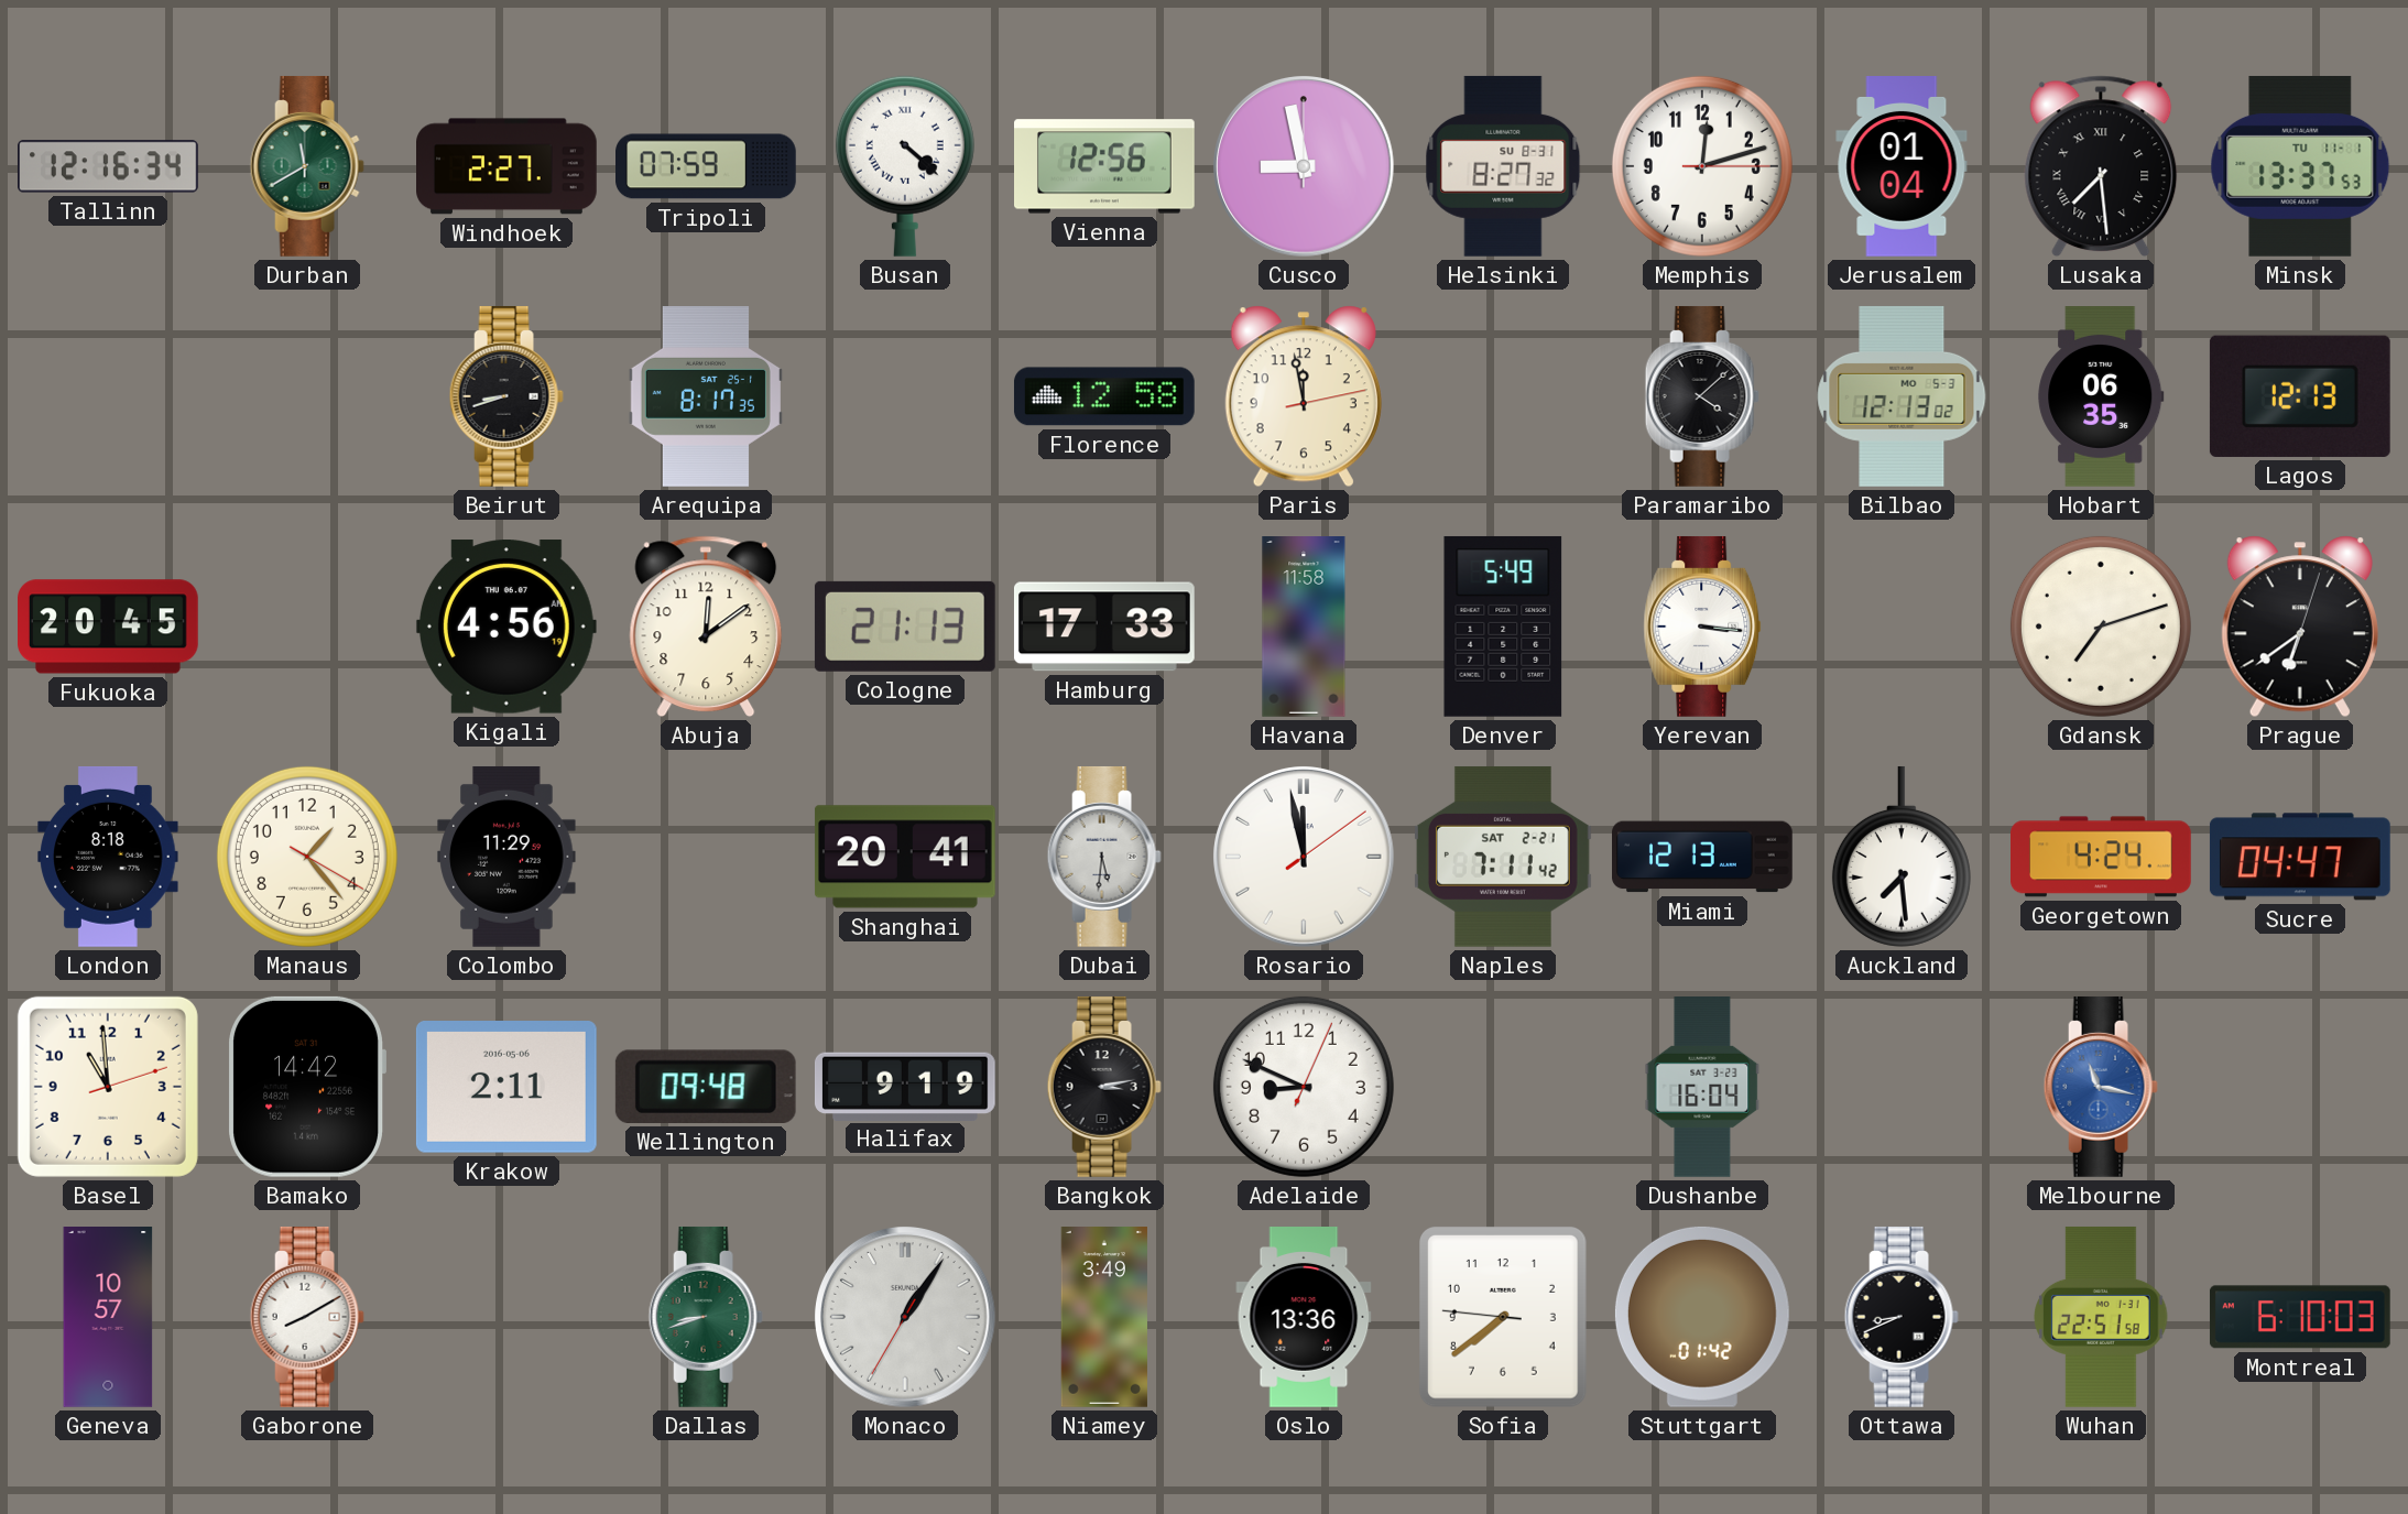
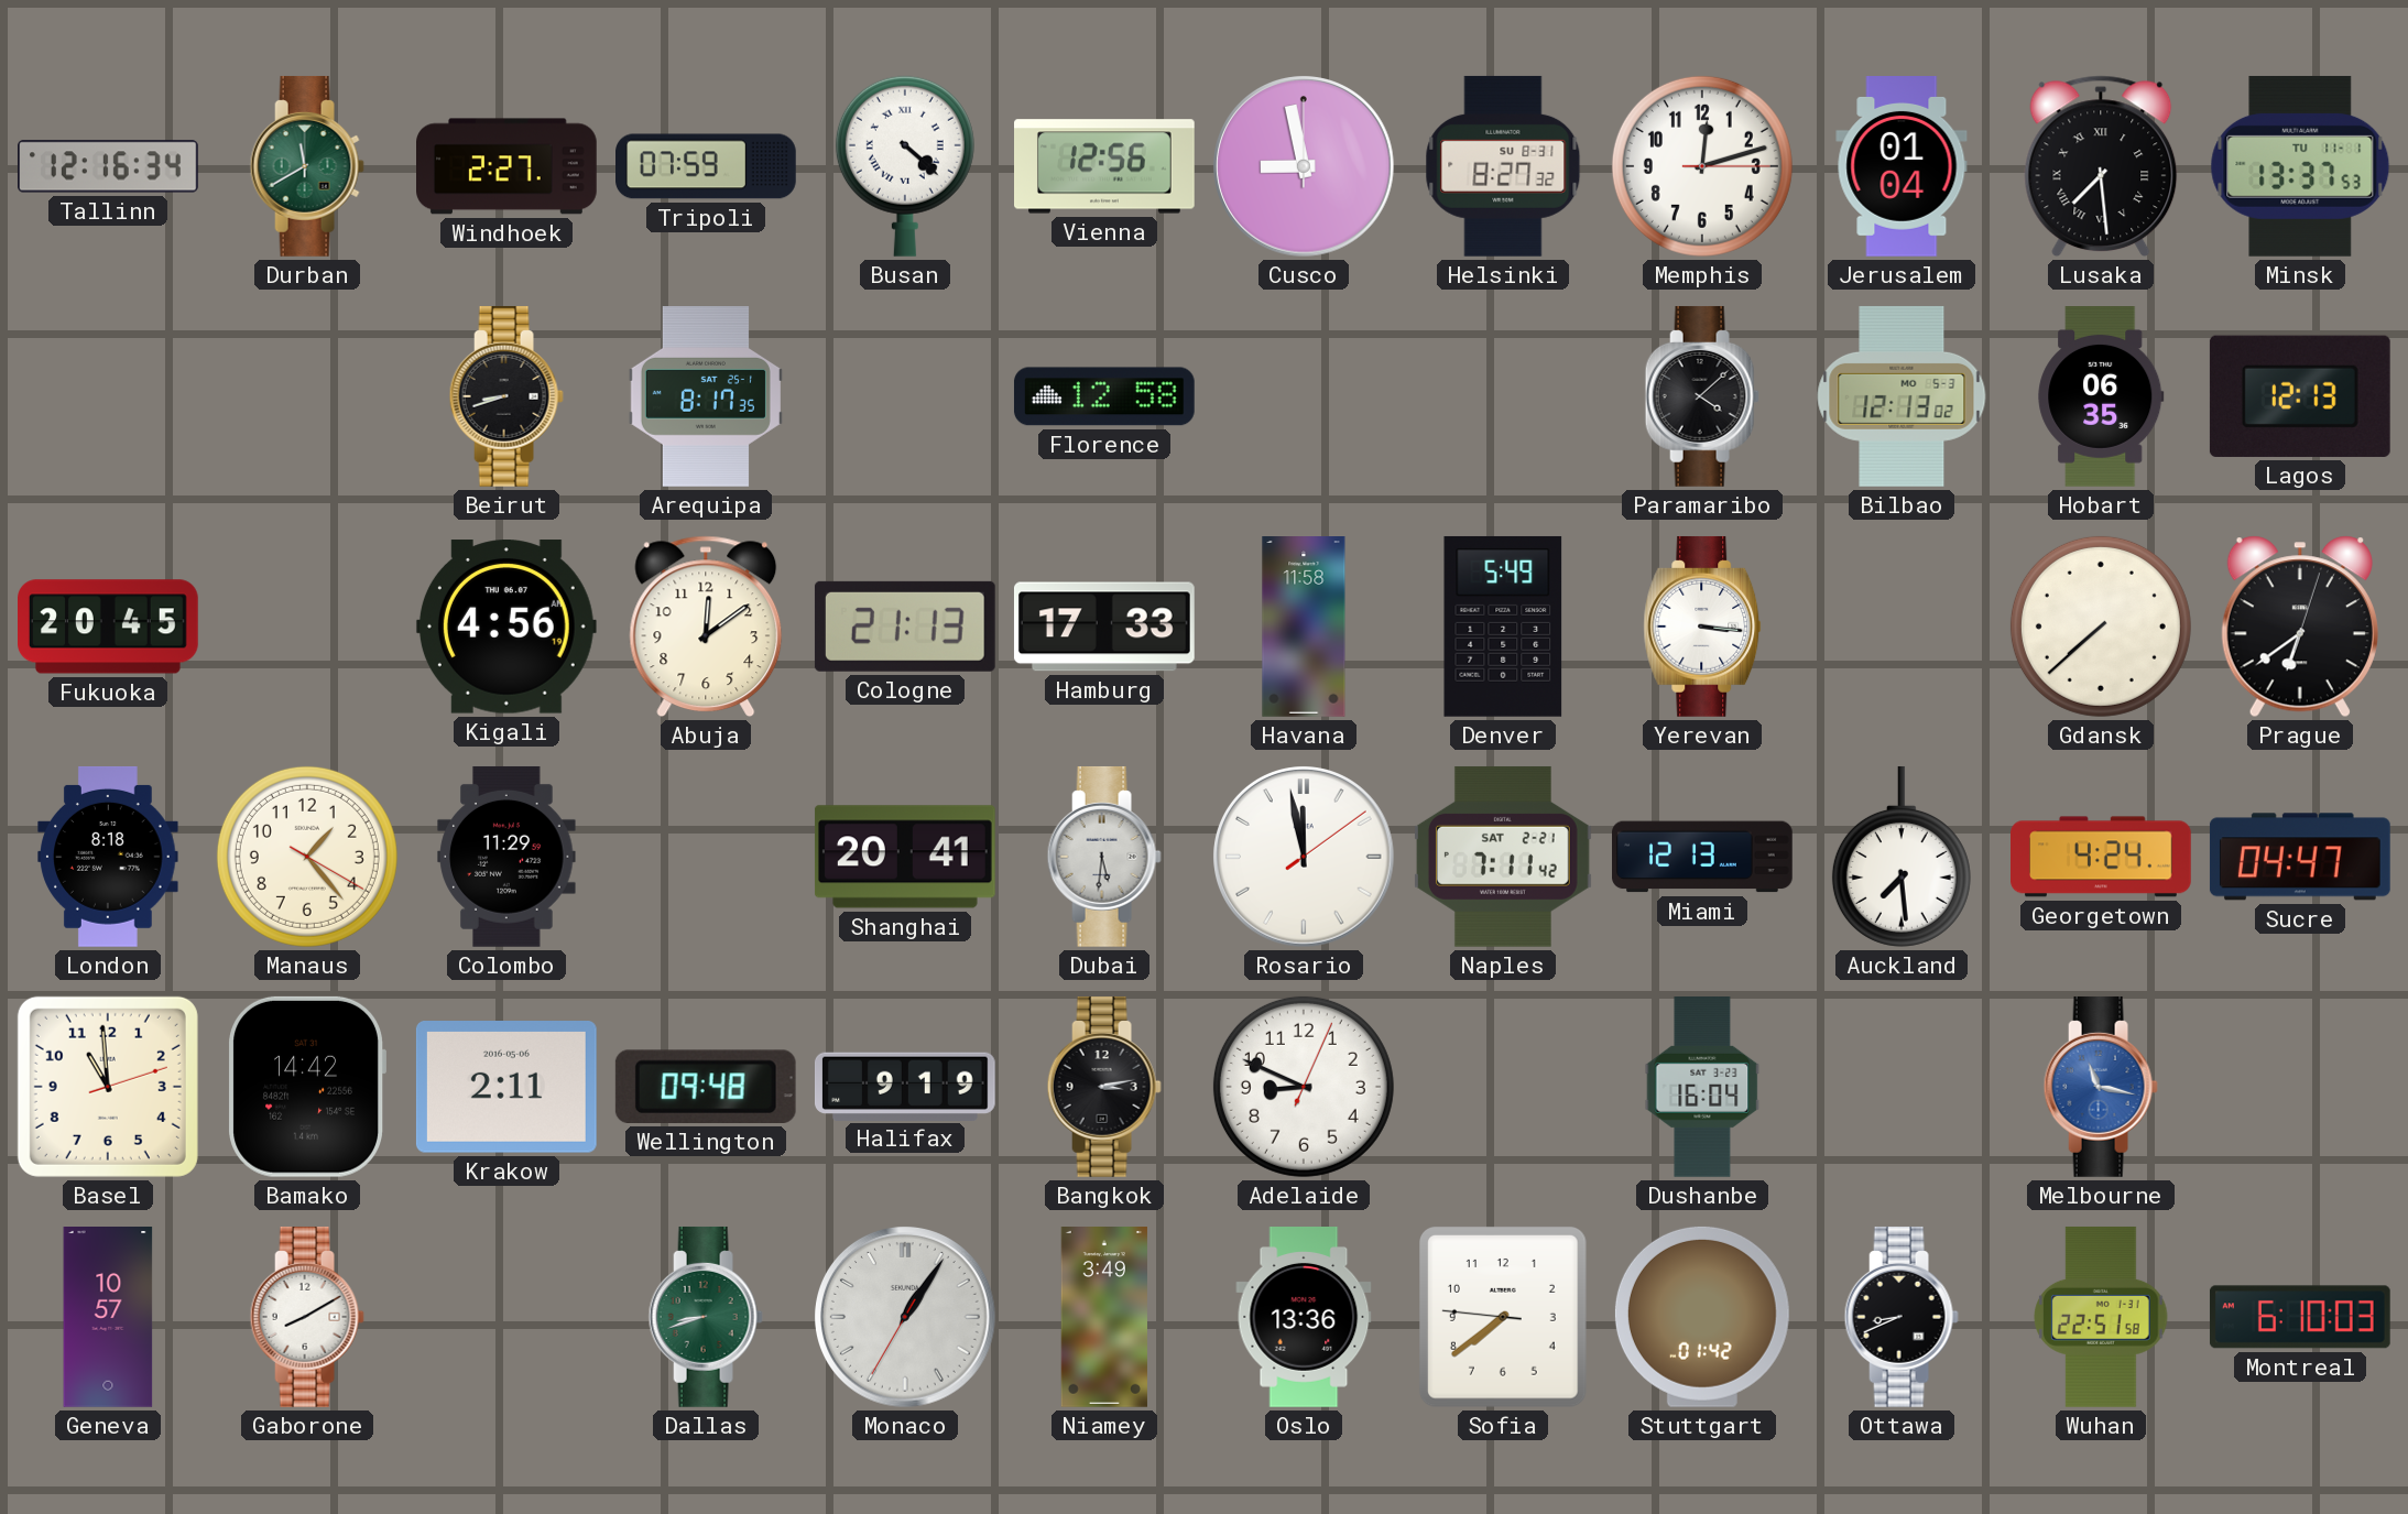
Paris: 11:58 -> none
Gdansk: 7:12 -> 7:38
